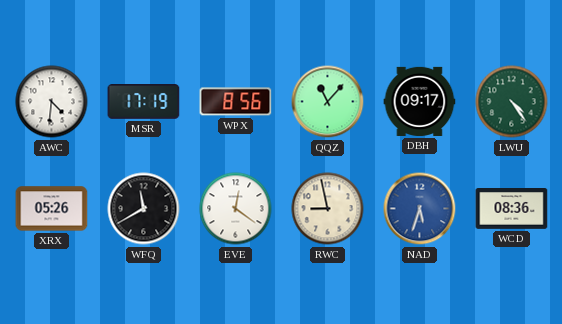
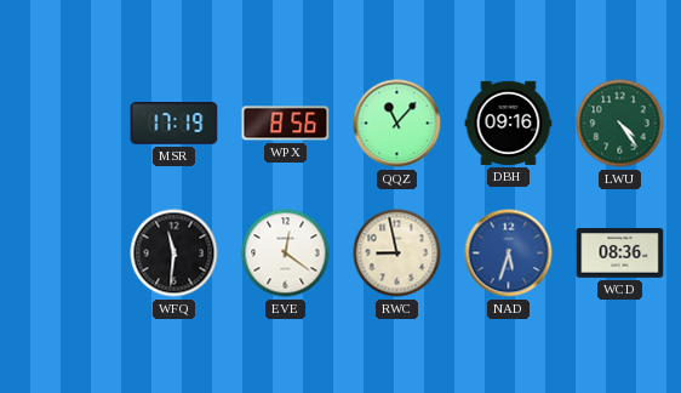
AWC: 4:31 -> none
DBH: 09:17 -> 09:16
XRX: 05:26 -> none
WFQ: 11:40 -> 11:31
